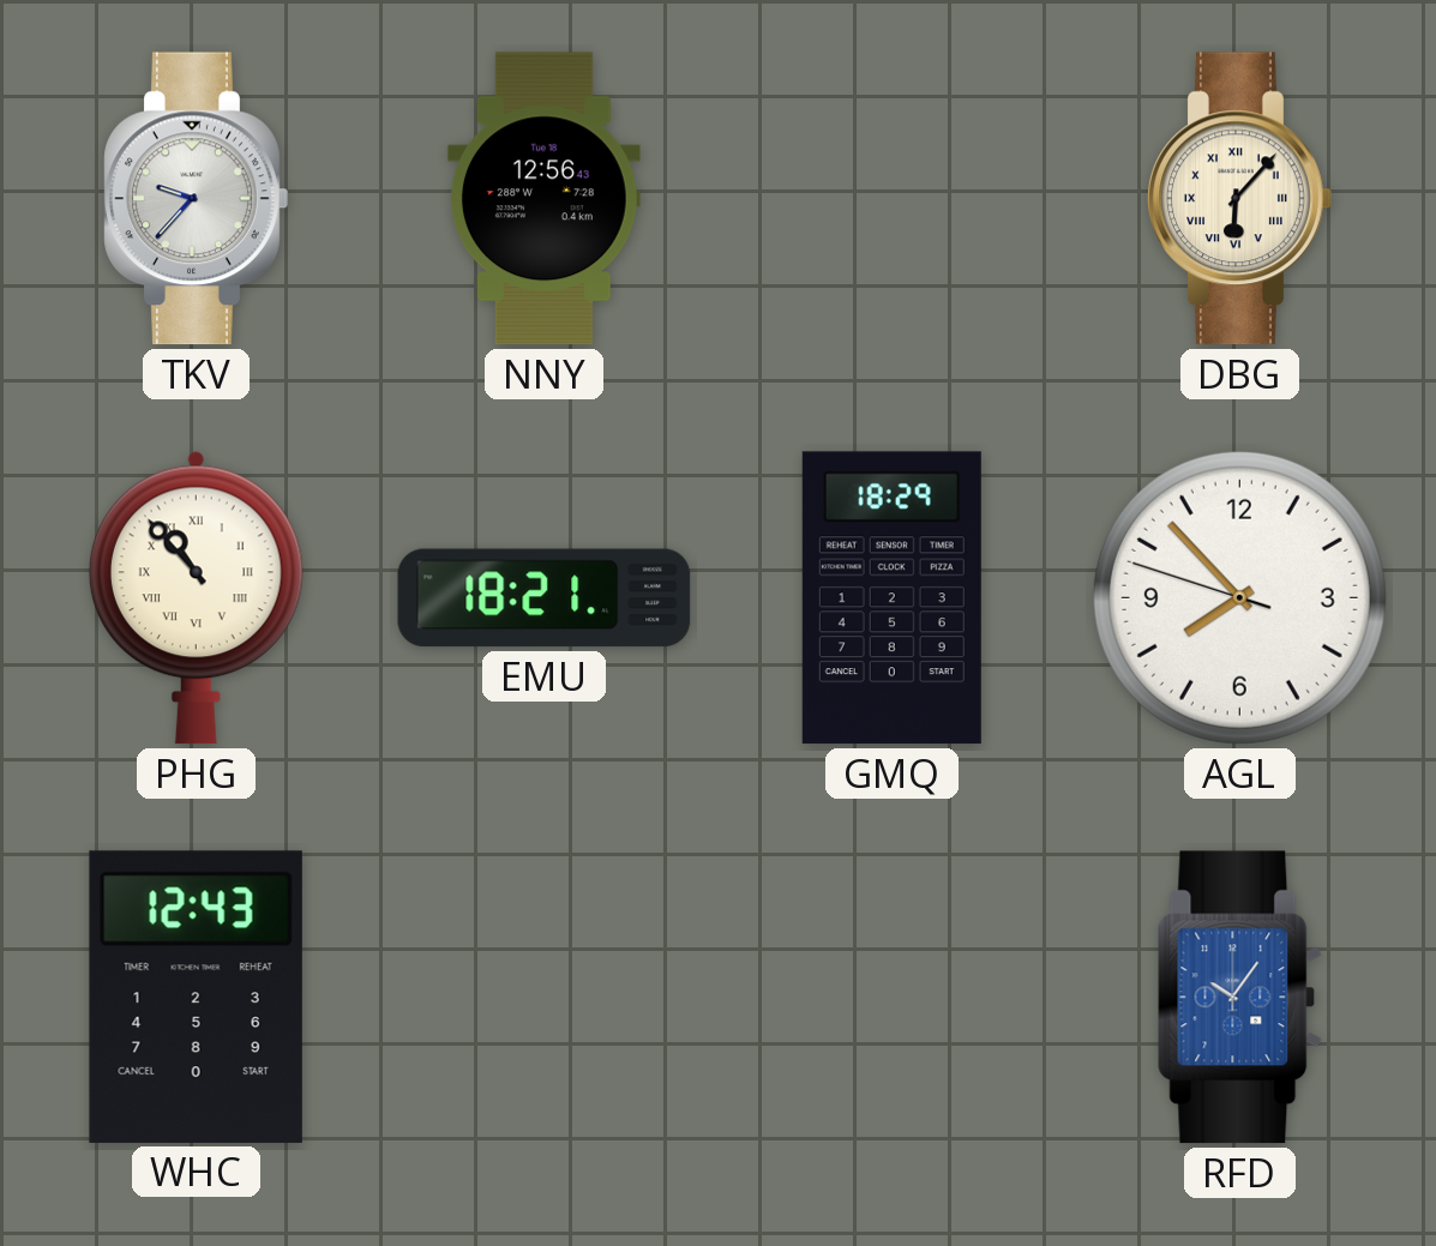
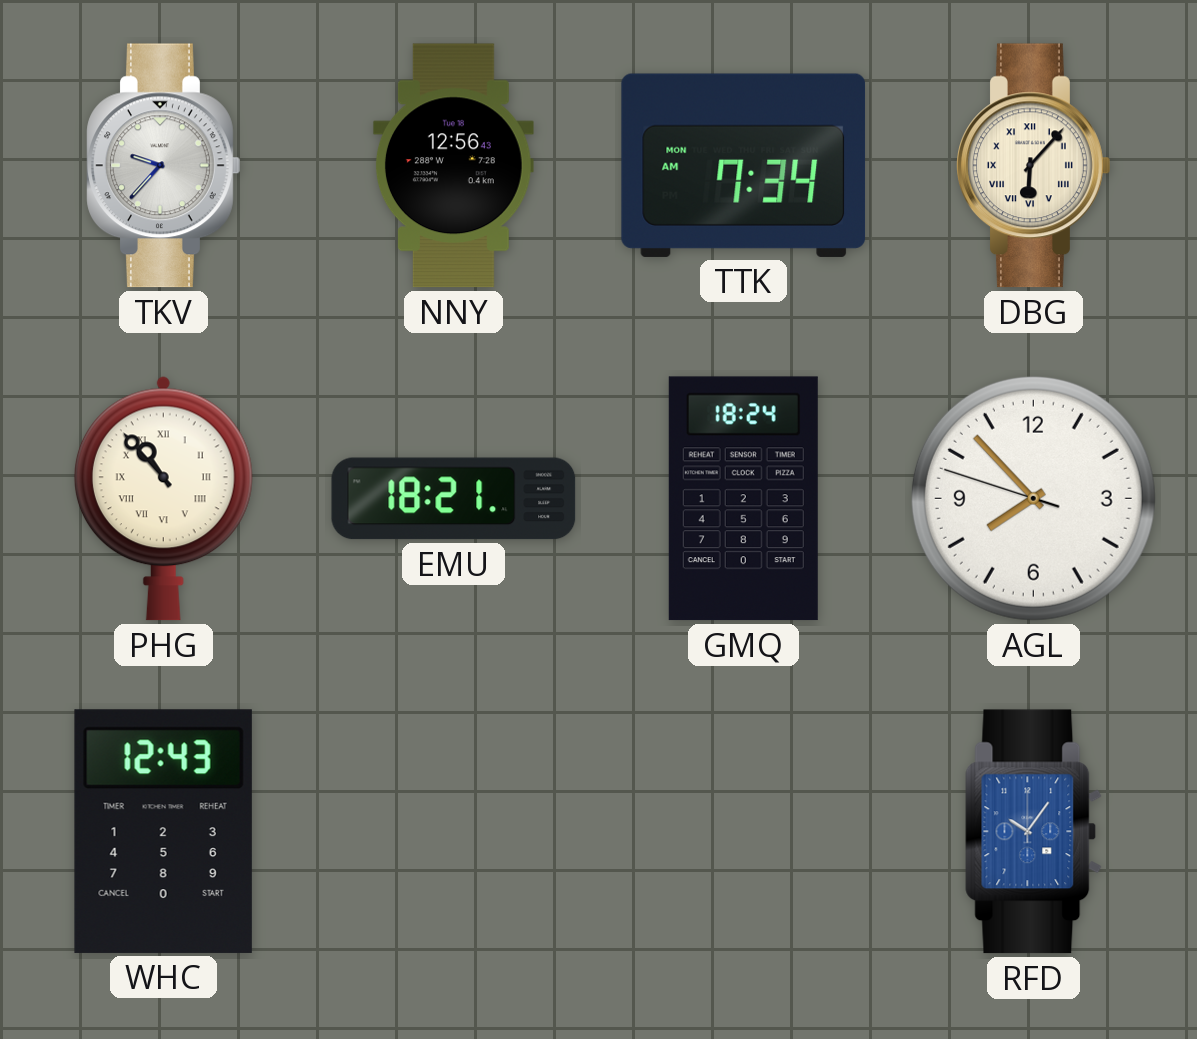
TTK: none -> 7:34
GMQ: 18:29 -> 18:24
